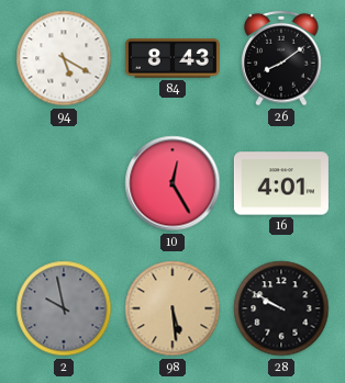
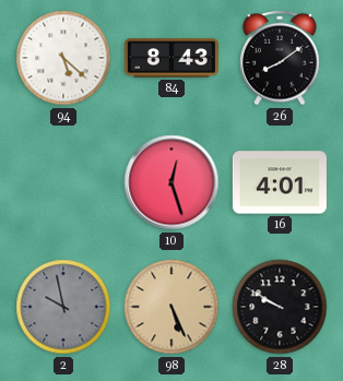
94: 5:20 -> 5:22
10: 12:25 -> 12:27
98: 5:29 -> 5:26
